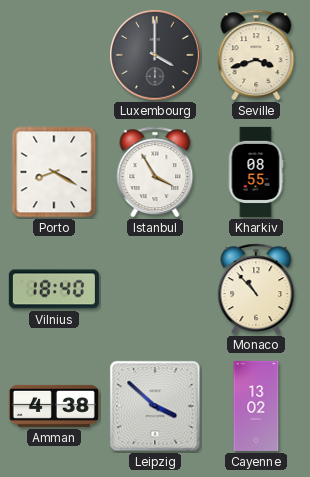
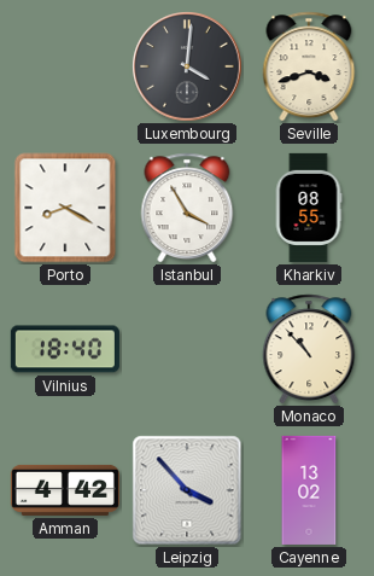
Luxembourg: 4:00 -> 4:01
Amman: 4:38 -> 4:42
Leipzig: 3:52 -> 3:53
